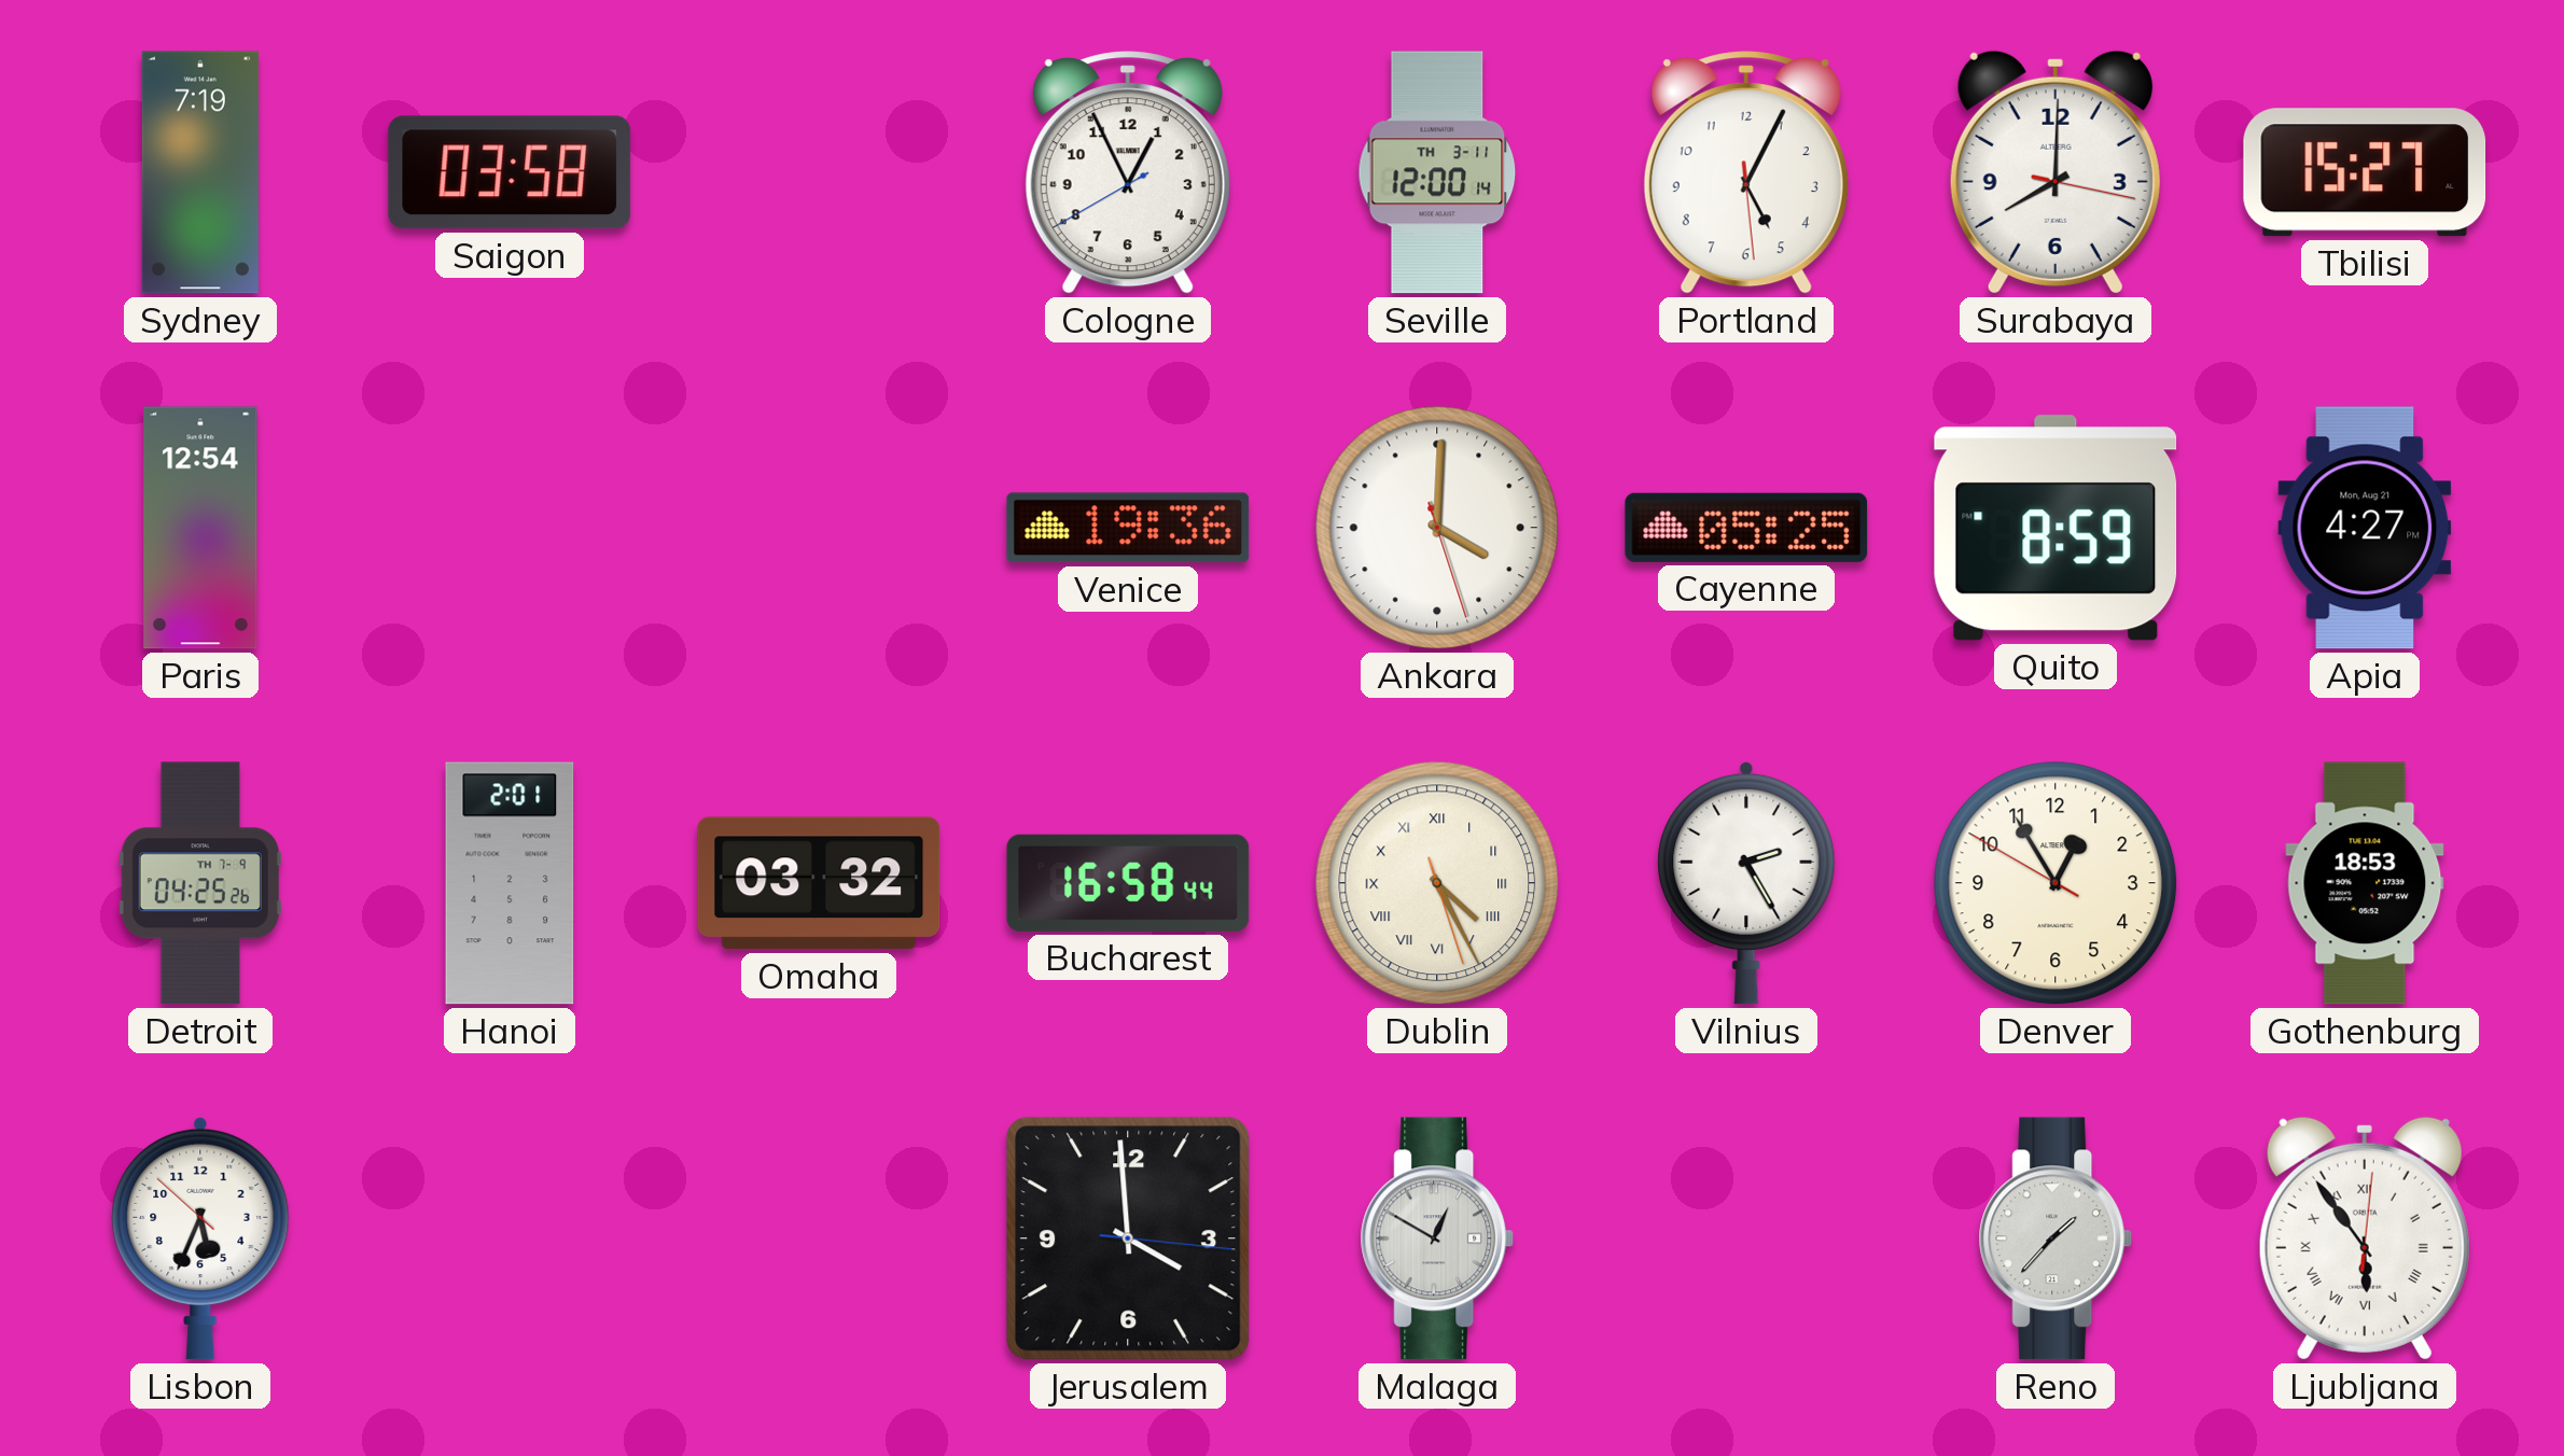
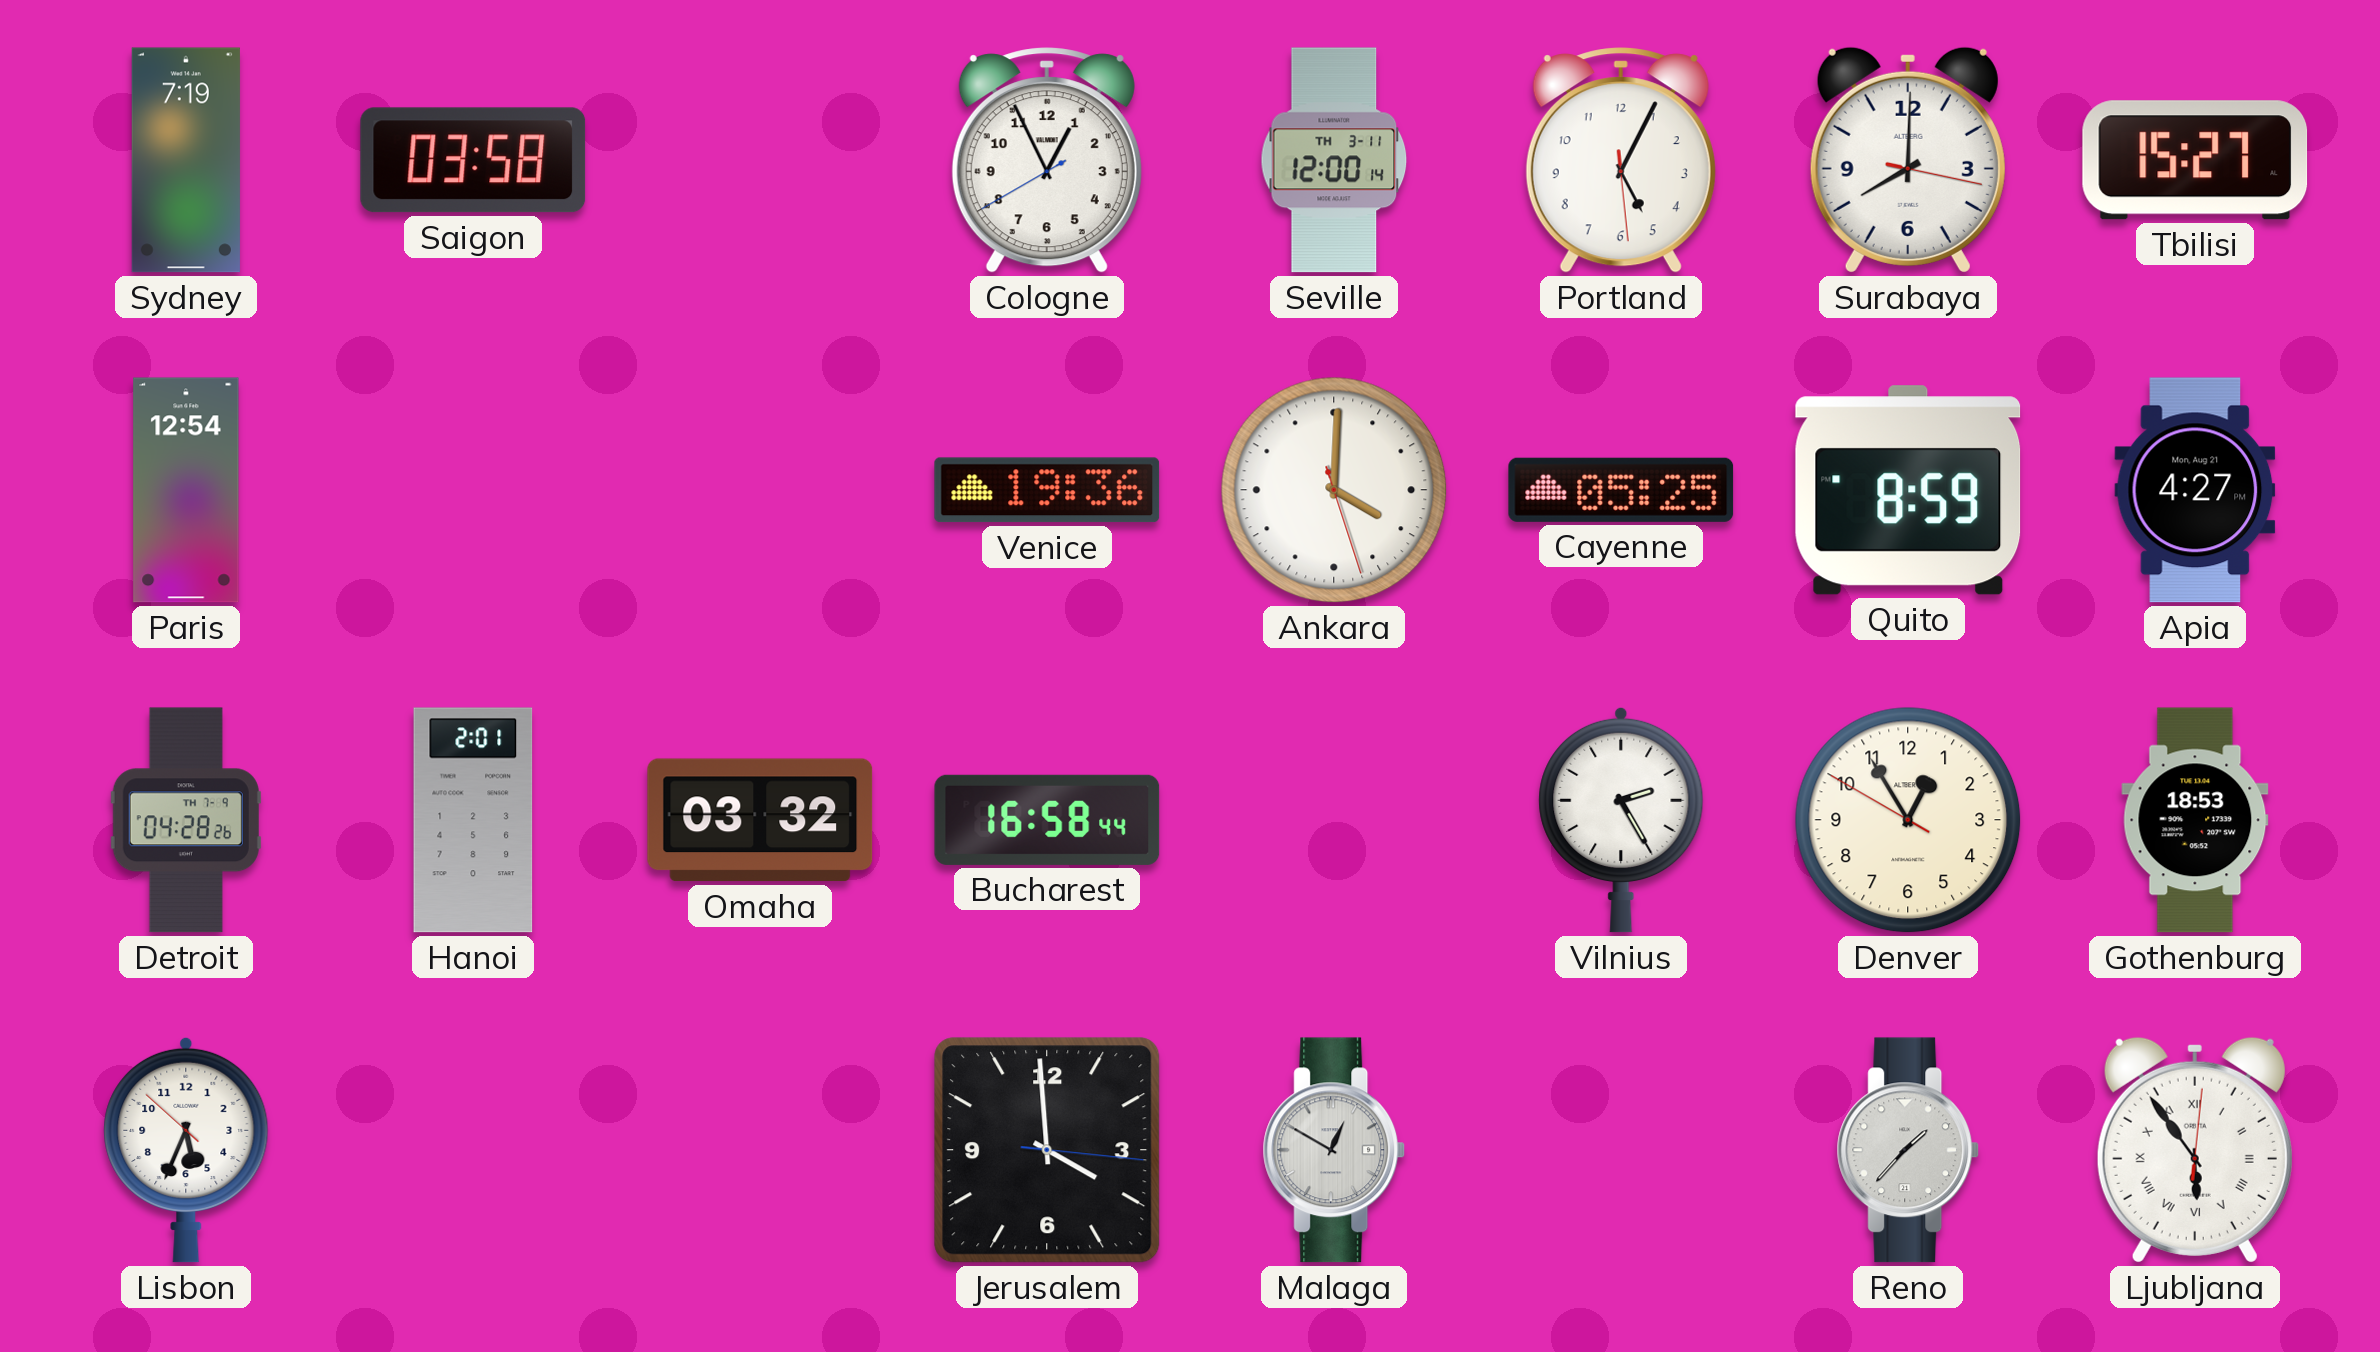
Detroit: 04:25 -> 04:28
Dublin: 4:25 -> none
